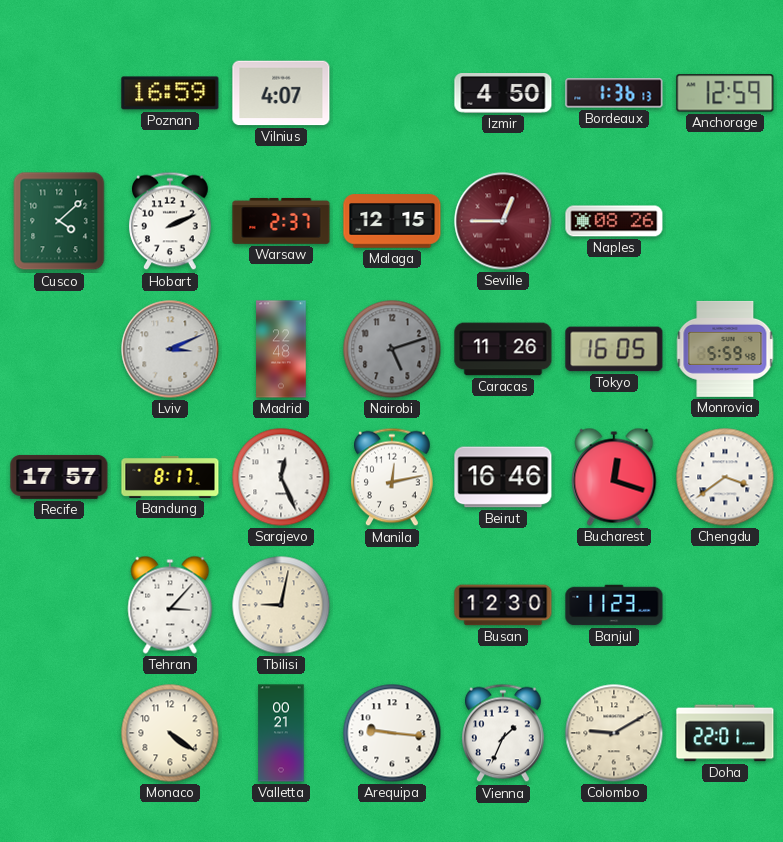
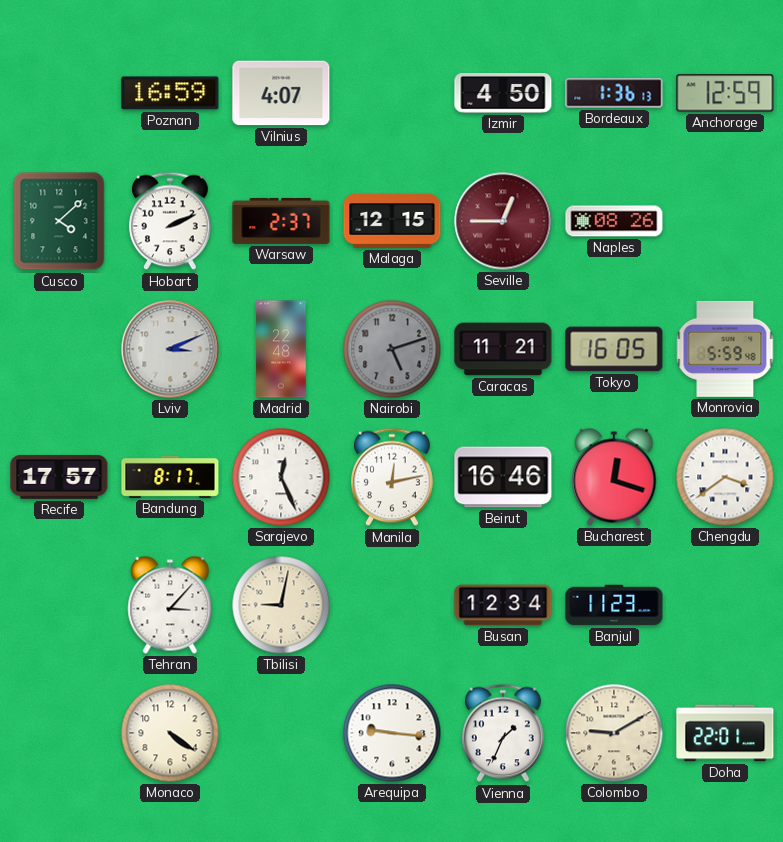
Caracas: 11:26 -> 11:21
Busan: 12:30 -> 12:34
Valletta: 00:21 -> none
